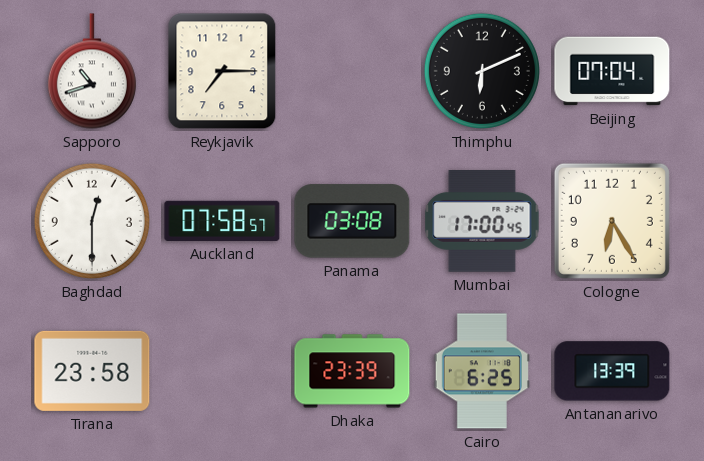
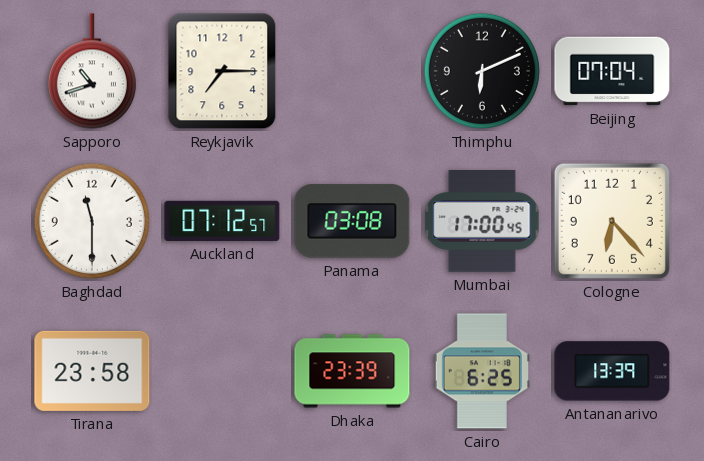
Baghdad: 12:30 -> 11:30
Auckland: 07:58 -> 07:12
Cologne: 6:25 -> 6:23
